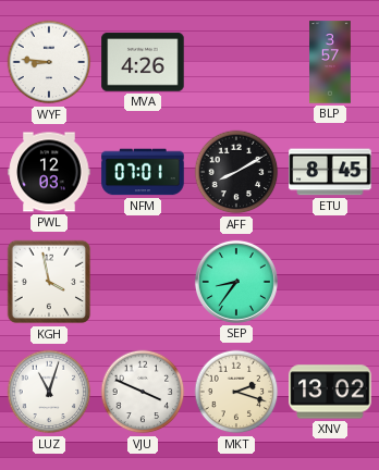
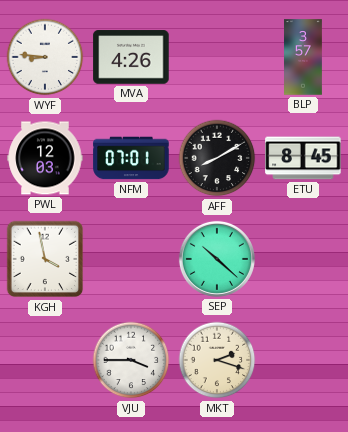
SEP: 8:36 -> 10:22
LUZ: 11:03 -> none
VJU: 3:49 -> 3:45
XNV: 13:02 -> none
